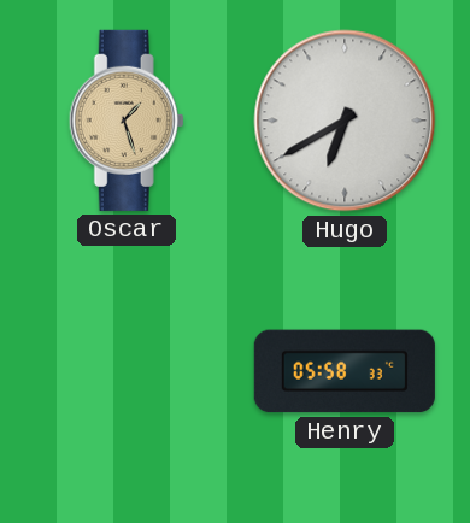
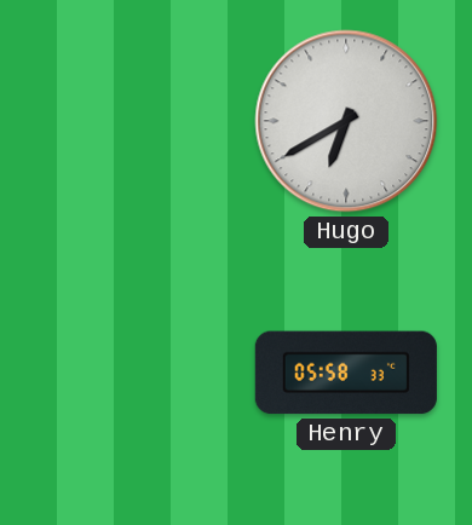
Oscar: 1:27 -> none
